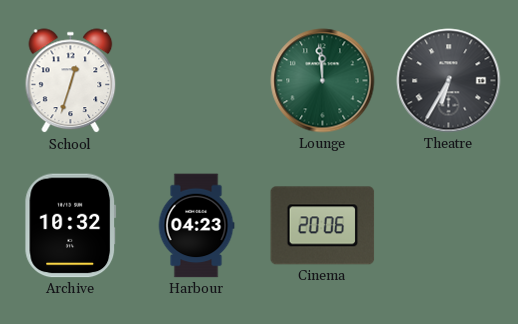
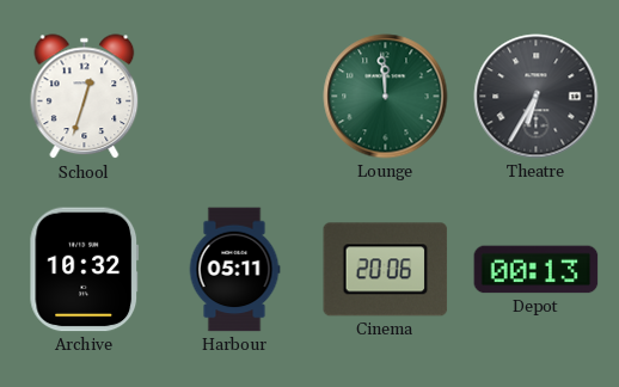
Harbour: 04:23 -> 05:11
Depot: none -> 00:13
